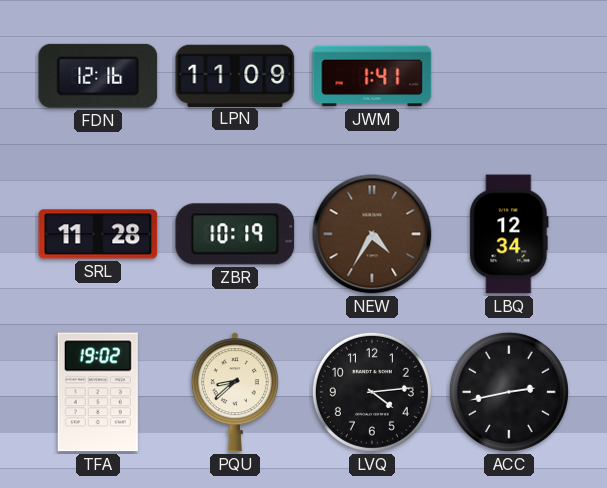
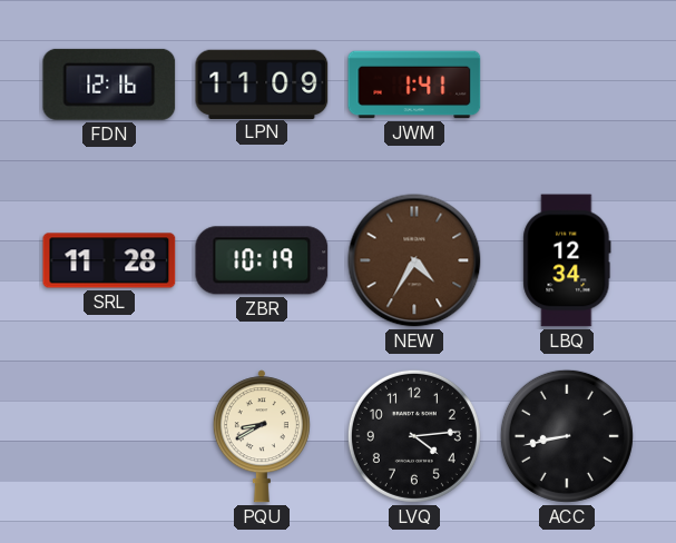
TFA: 19:02 -> none
PQU: 8:38 -> 8:40
ACC: 2:43 -> 8:43
